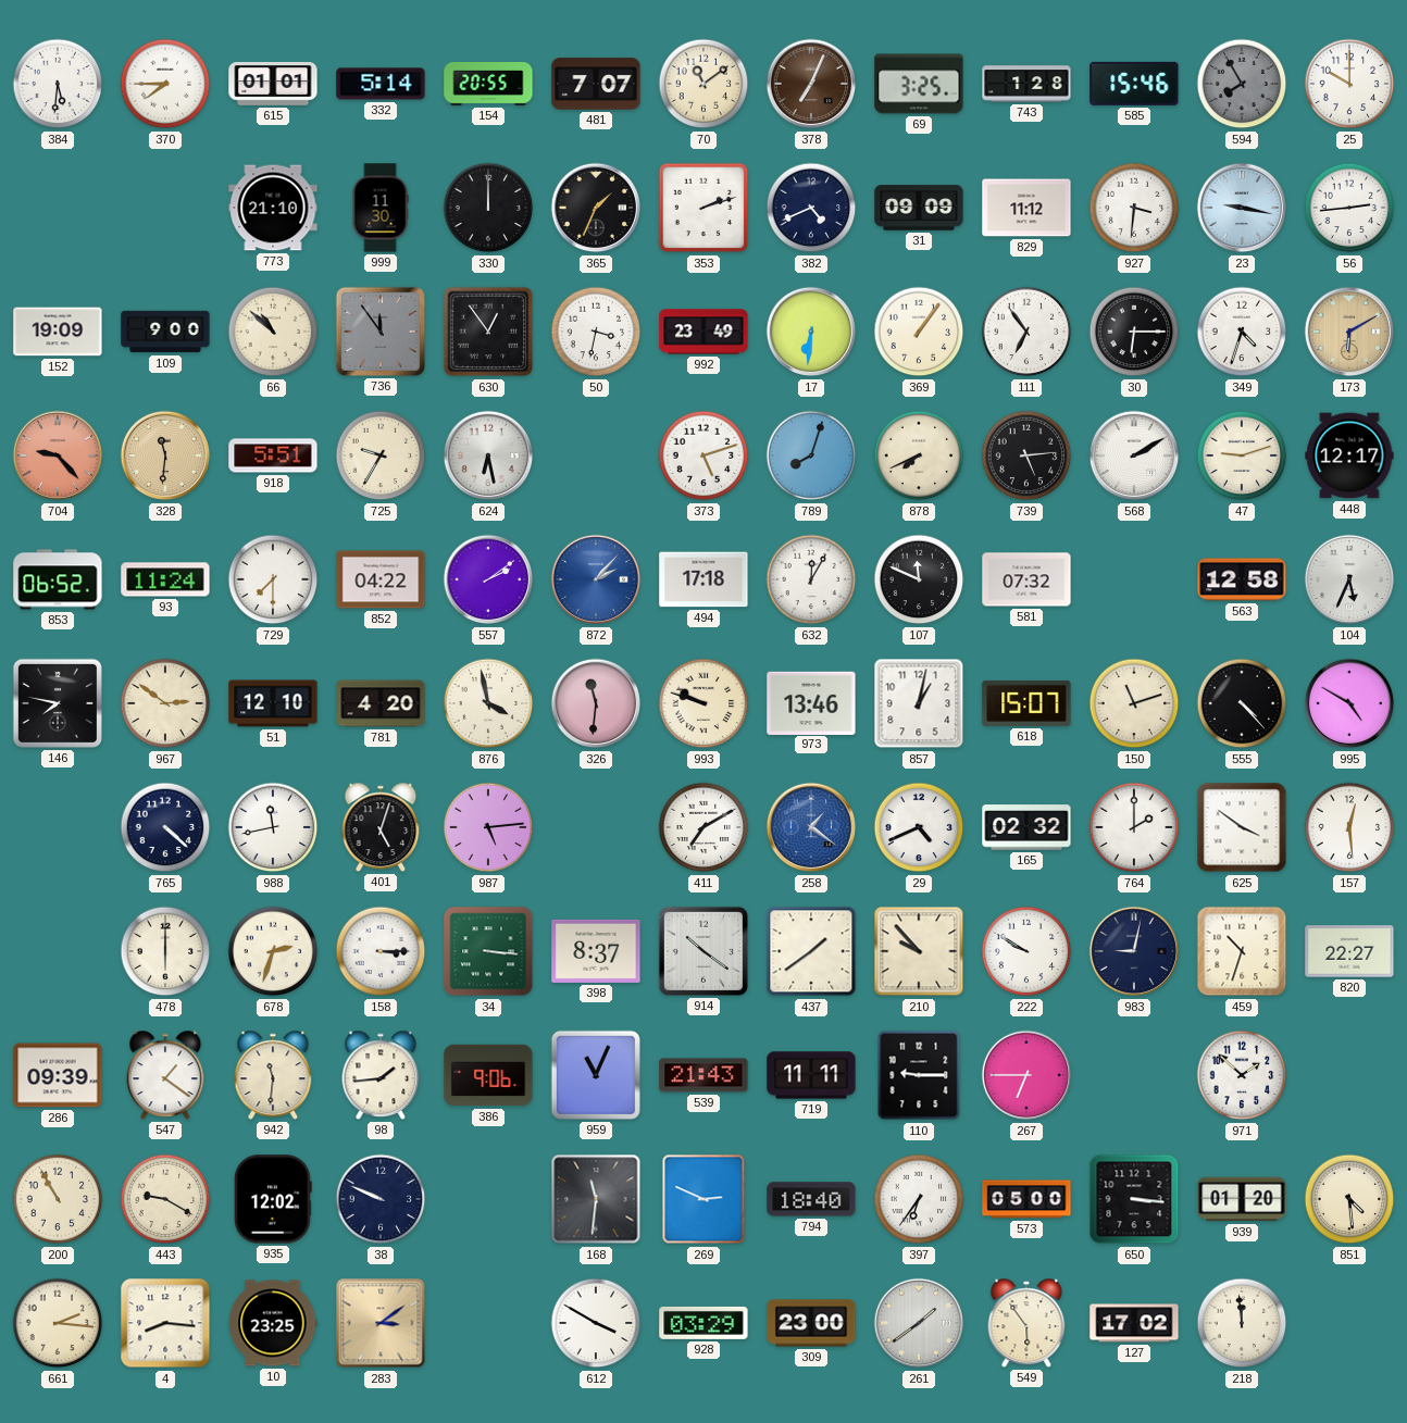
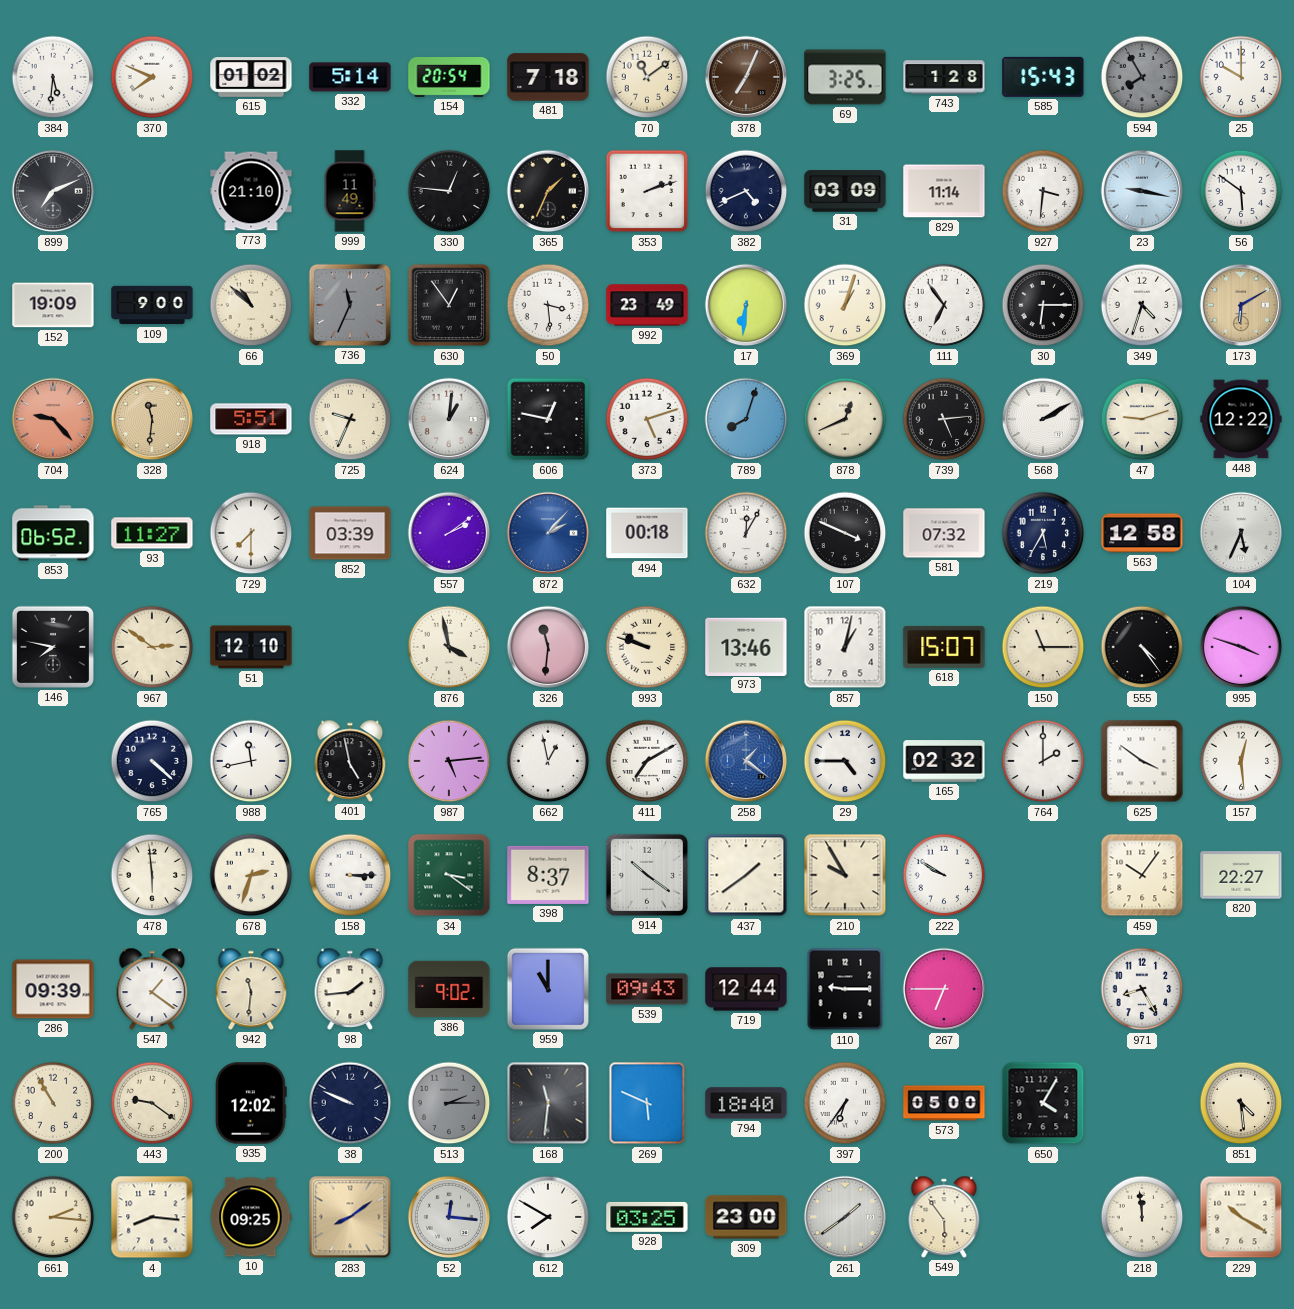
370: 7:45 -> 7:49
615: 01:01 -> 01:02
154: 20:55 -> 20:54
481: 7:07 -> 7:18
585: 15:46 -> 15:43
899: none -> 7:11
999: 11:30 -> 11:49
330: 12:00 -> 12:46
31: 09:09 -> 03:09
829: 11:12 -> 11:14
56: 2:44 -> 5:51
736: 11:54 -> 11:34
50: 3:32 -> 3:29
369: 1:06 -> 1:03
725: 9:35 -> 9:34
624: 6:28 -> 1:01
606: none -> 12:47
878: 7:41 -> 12:41
448: 12:17 -> 12:22
93: 11:24 -> 11:27
852: 04:22 -> 03:39
494: 17:18 -> 00:18
107: 11:49 -> 3:49
219: none -> 5:35
781: 4:20 -> none
150: 11:12 -> 11:15
555: 4:23 -> 4:24
995: 4:50 -> 3:48
401: 5:03 -> 4:58
662: none -> 12:58
29: 4:41 -> 4:45
478: 6:00 -> 5:59
34: 3:16 -> 3:21
210: 9:53 -> 9:55
983: 9:02 -> none
459: 10:33 -> 10:06
386: 9:06 -> 9:02
959: 11:04 -> 11:00
539: 21:43 -> 09:43
719: 11:11 -> 12:44
971: 1:52 -> 8:25
443: 9:20 -> 9:21
513: none -> 2:15
269: 2:49 -> 5:49
650: 3:16 -> 4:05
939: 01:20 -> none
10: 23:25 -> 09:25
283: 3:09 -> 8:09
52: none -> 12:16
612: 3:50 -> 7:50
928: 03:29 -> 03:25
127: 17:02 -> none
229: none -> 10:20
